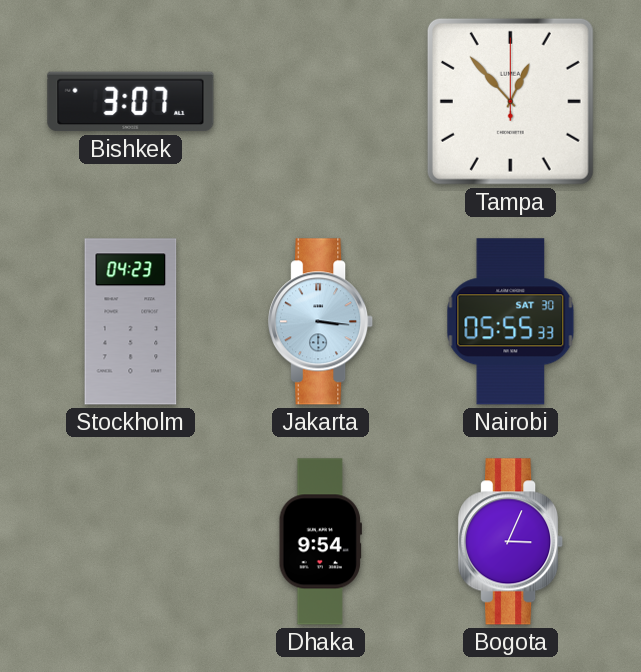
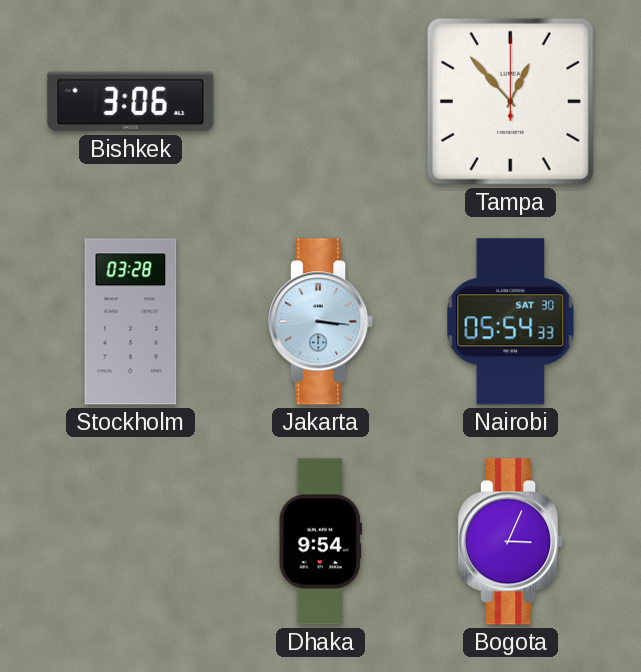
Bishkek: 3:07 -> 3:06
Stockholm: 04:23 -> 03:28
Nairobi: 05:55 -> 05:54
